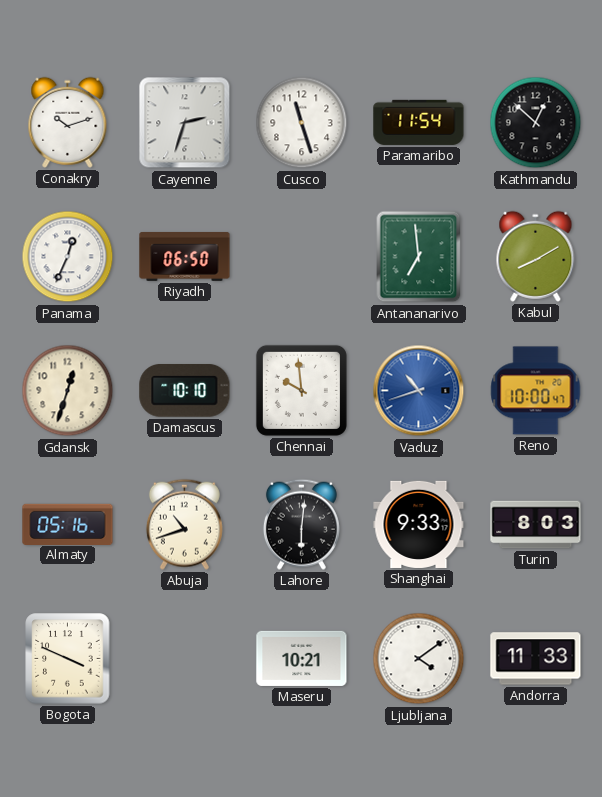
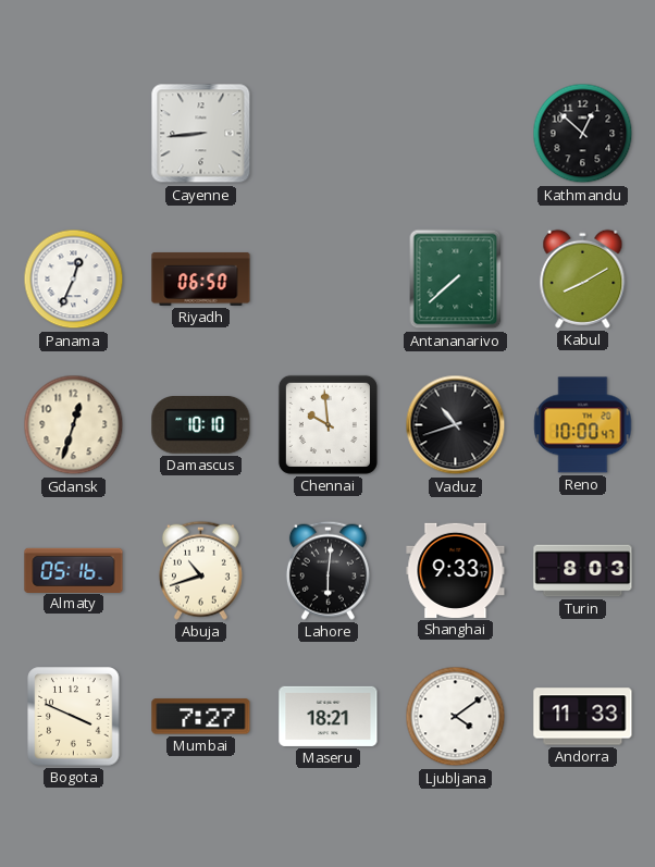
Conakry: 10:12 -> none
Cayenne: 2:33 -> 8:44
Cusco: 11:27 -> none
Paramaribo: 11:54 -> none
Antananarivo: 6:59 -> 7:38
Vaduz dial: blue -> black
Mumbai: none -> 7:27
Maseru: 10:21 -> 18:21
